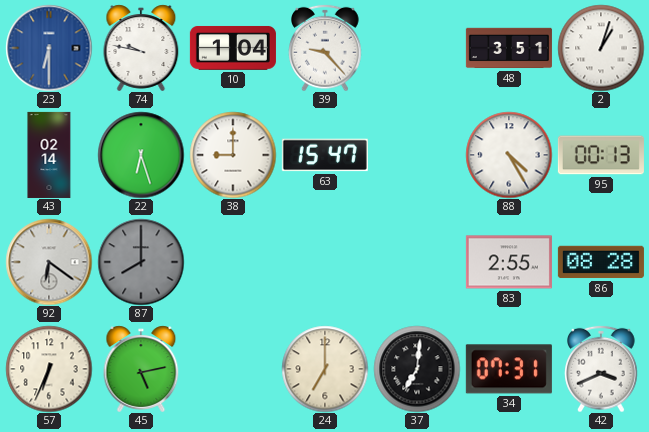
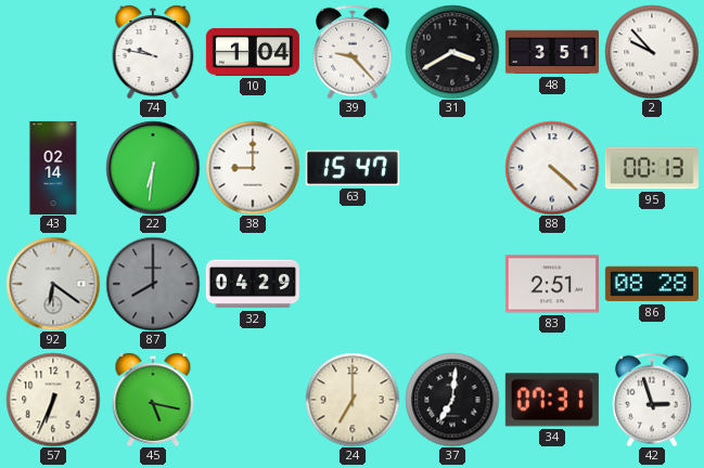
23: 6:30 -> none
31: none -> 3:40
2: 1:03 -> 9:53
22: 6:27 -> 6:31
88: 4:25 -> 4:22
32: none -> 04:29
83: 2:55 -> 2:51
45: 5:13 -> 5:17
42: 3:41 -> 2:57
